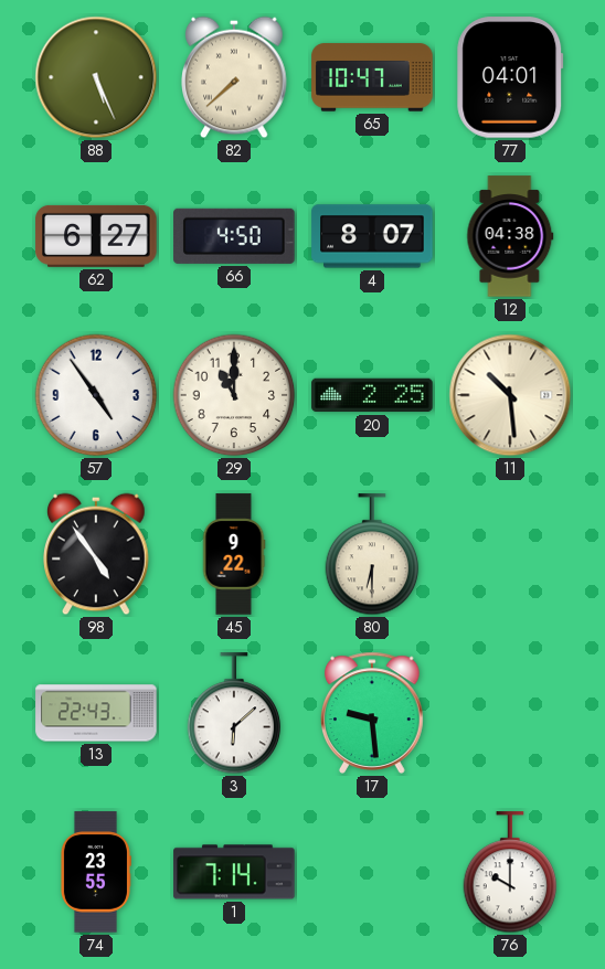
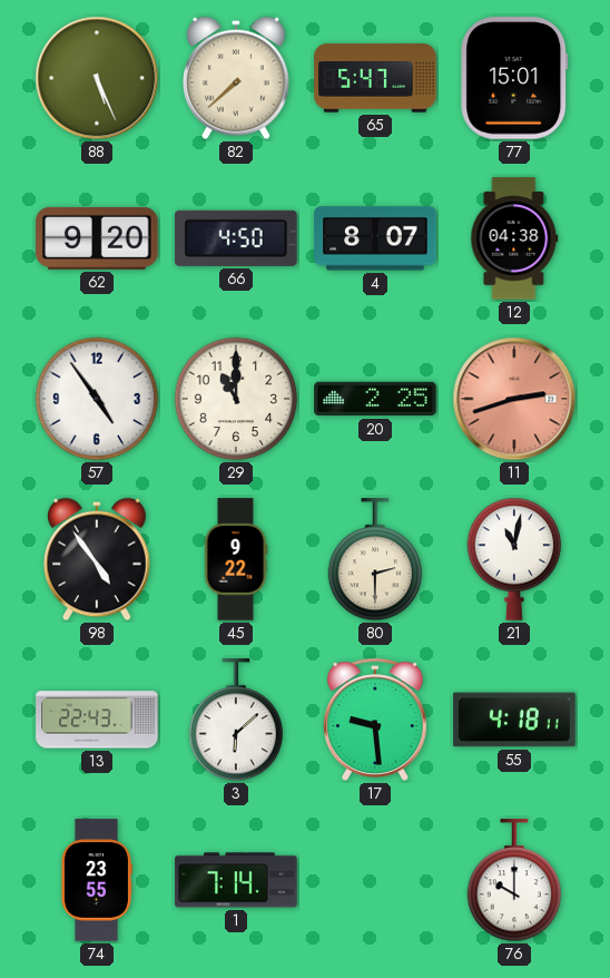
65: 10:47 -> 5:47
77: 04:01 -> 15:01
62: 6:27 -> 9:20
11: 10:29 -> 2:42
11 dial: cream -> salmon
80: 6:30 -> 2:30
21: none -> 11:02
55: none -> 4:18
